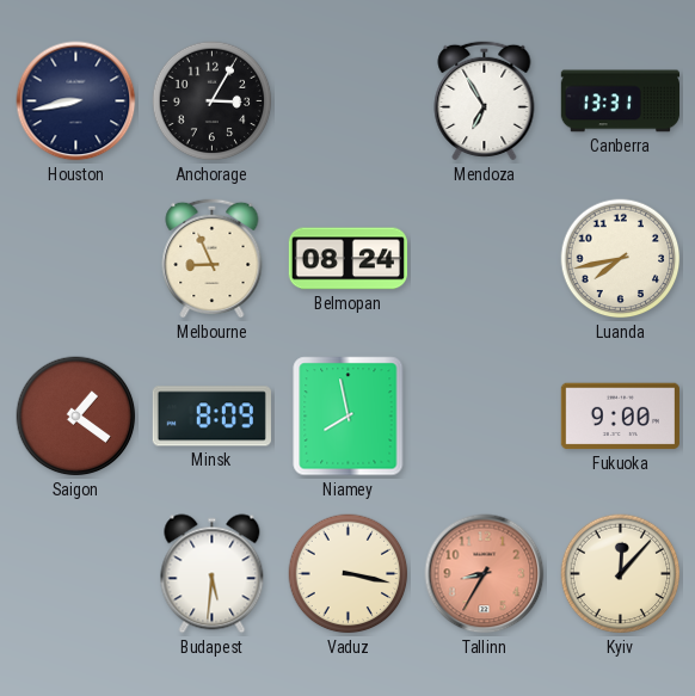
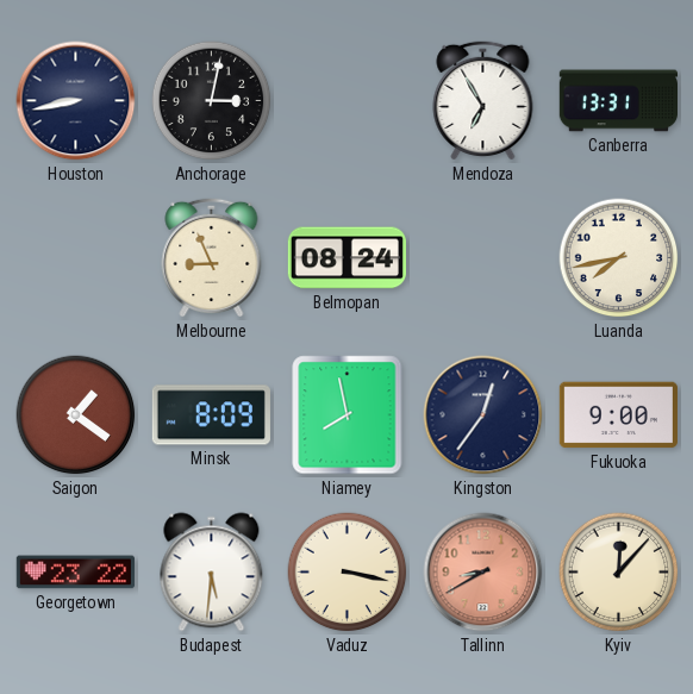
Anchorage: 3:05 -> 3:02
Kingston: none -> 12:36
Georgetown: none -> 23:22
Tallinn: 8:35 -> 8:40
